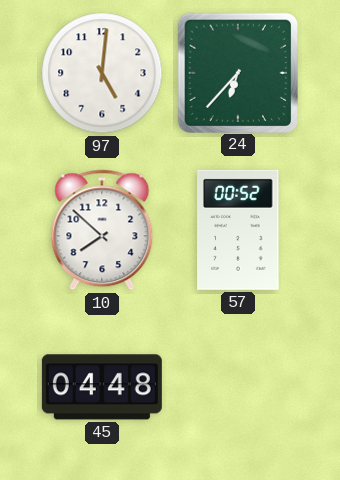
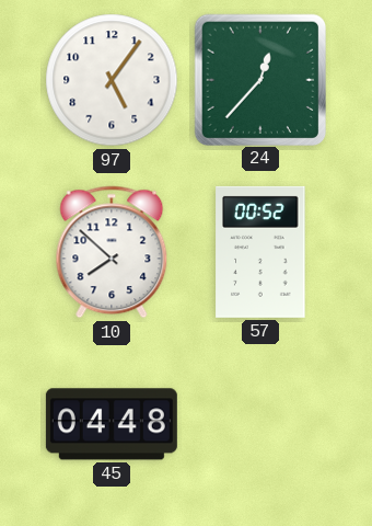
97: 5:01 -> 5:06
24: 6:37 -> 12:37
